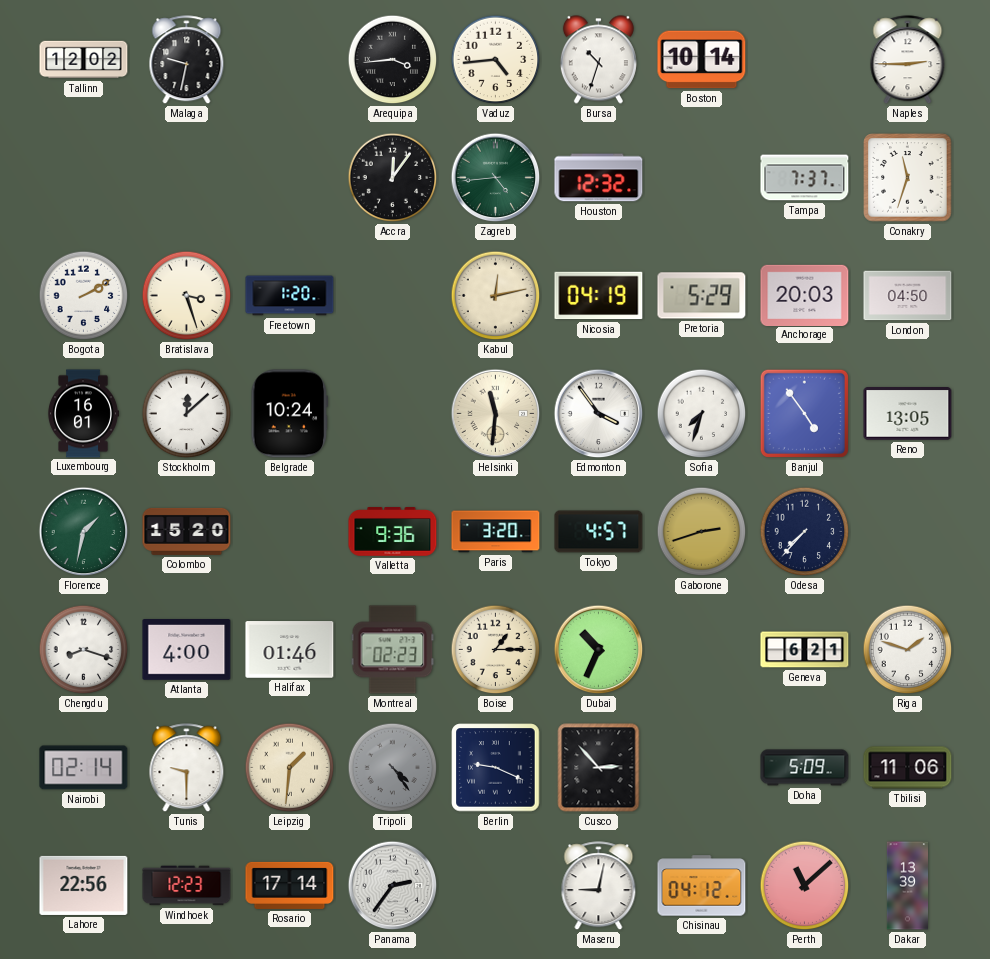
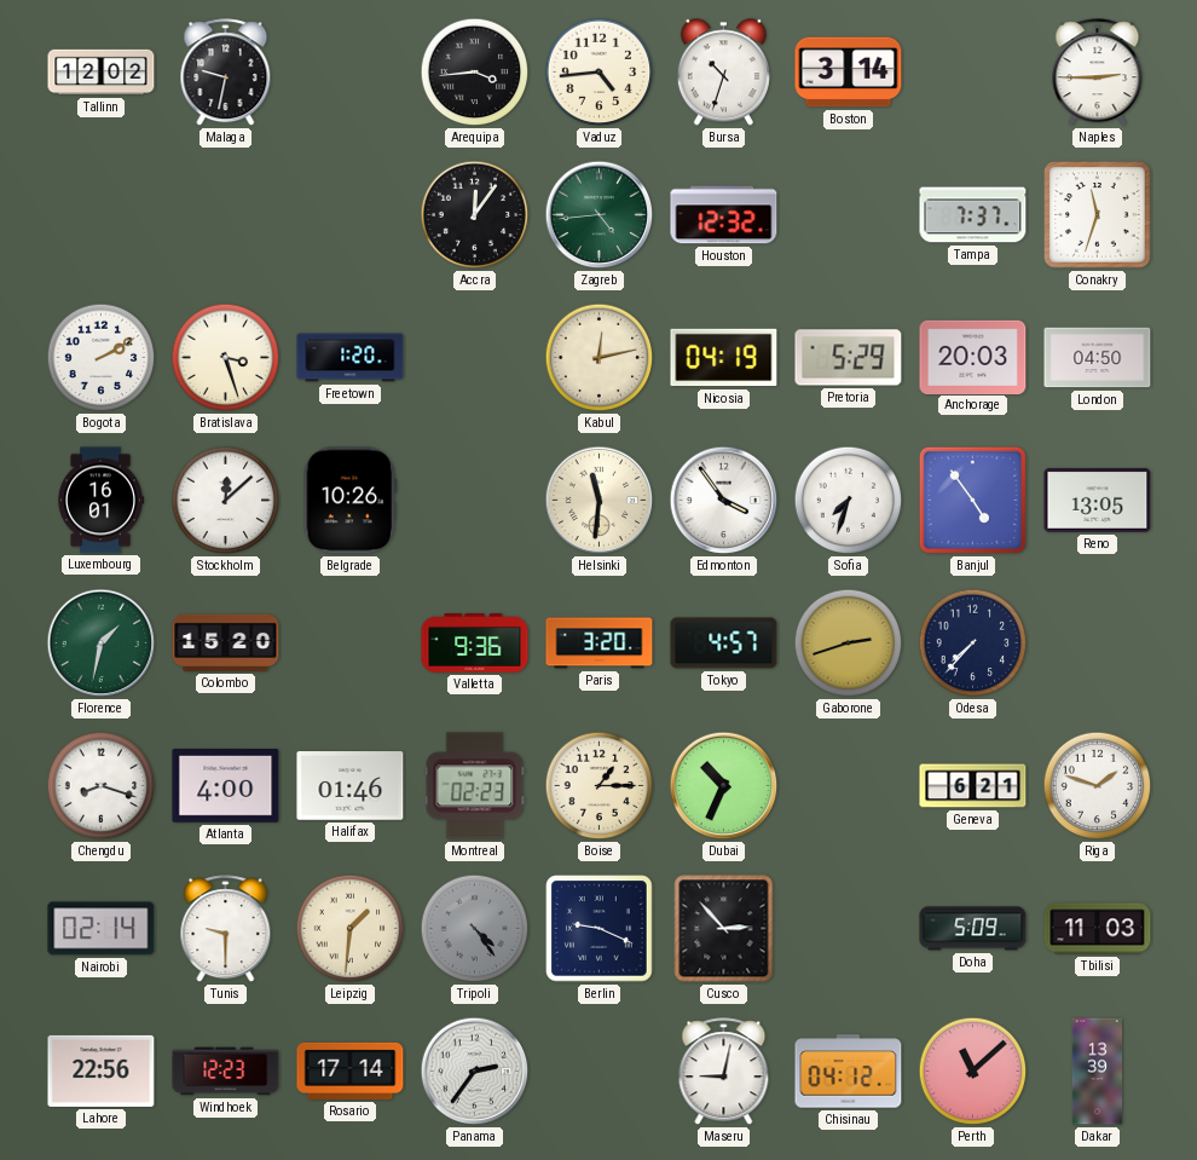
Boston: 10:14 -> 3:14
Belgrade: 10:24 -> 10:26
Tbilisi: 11:06 -> 11:03
